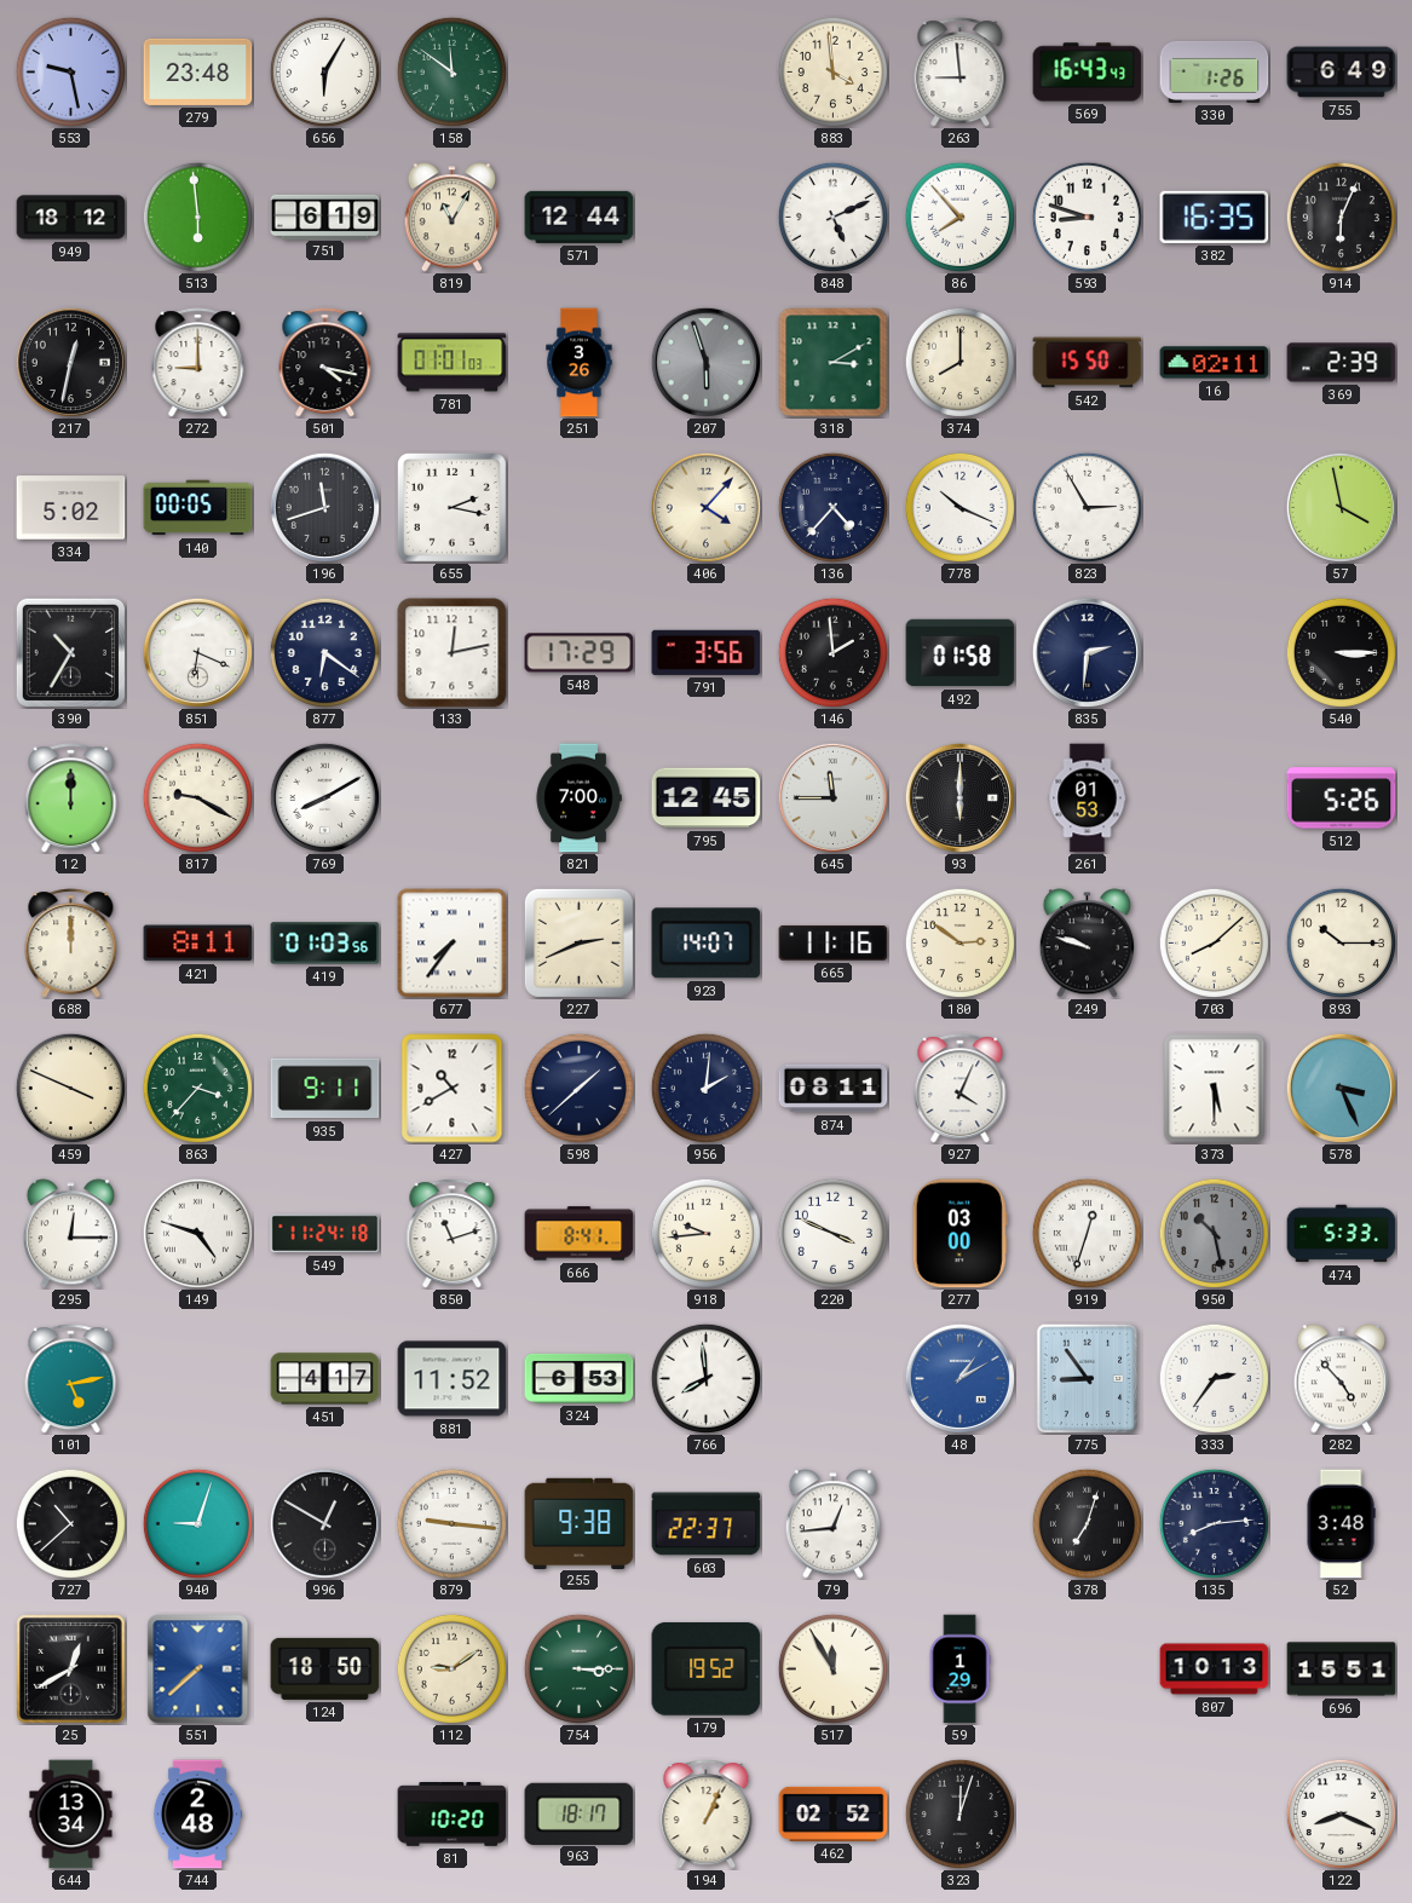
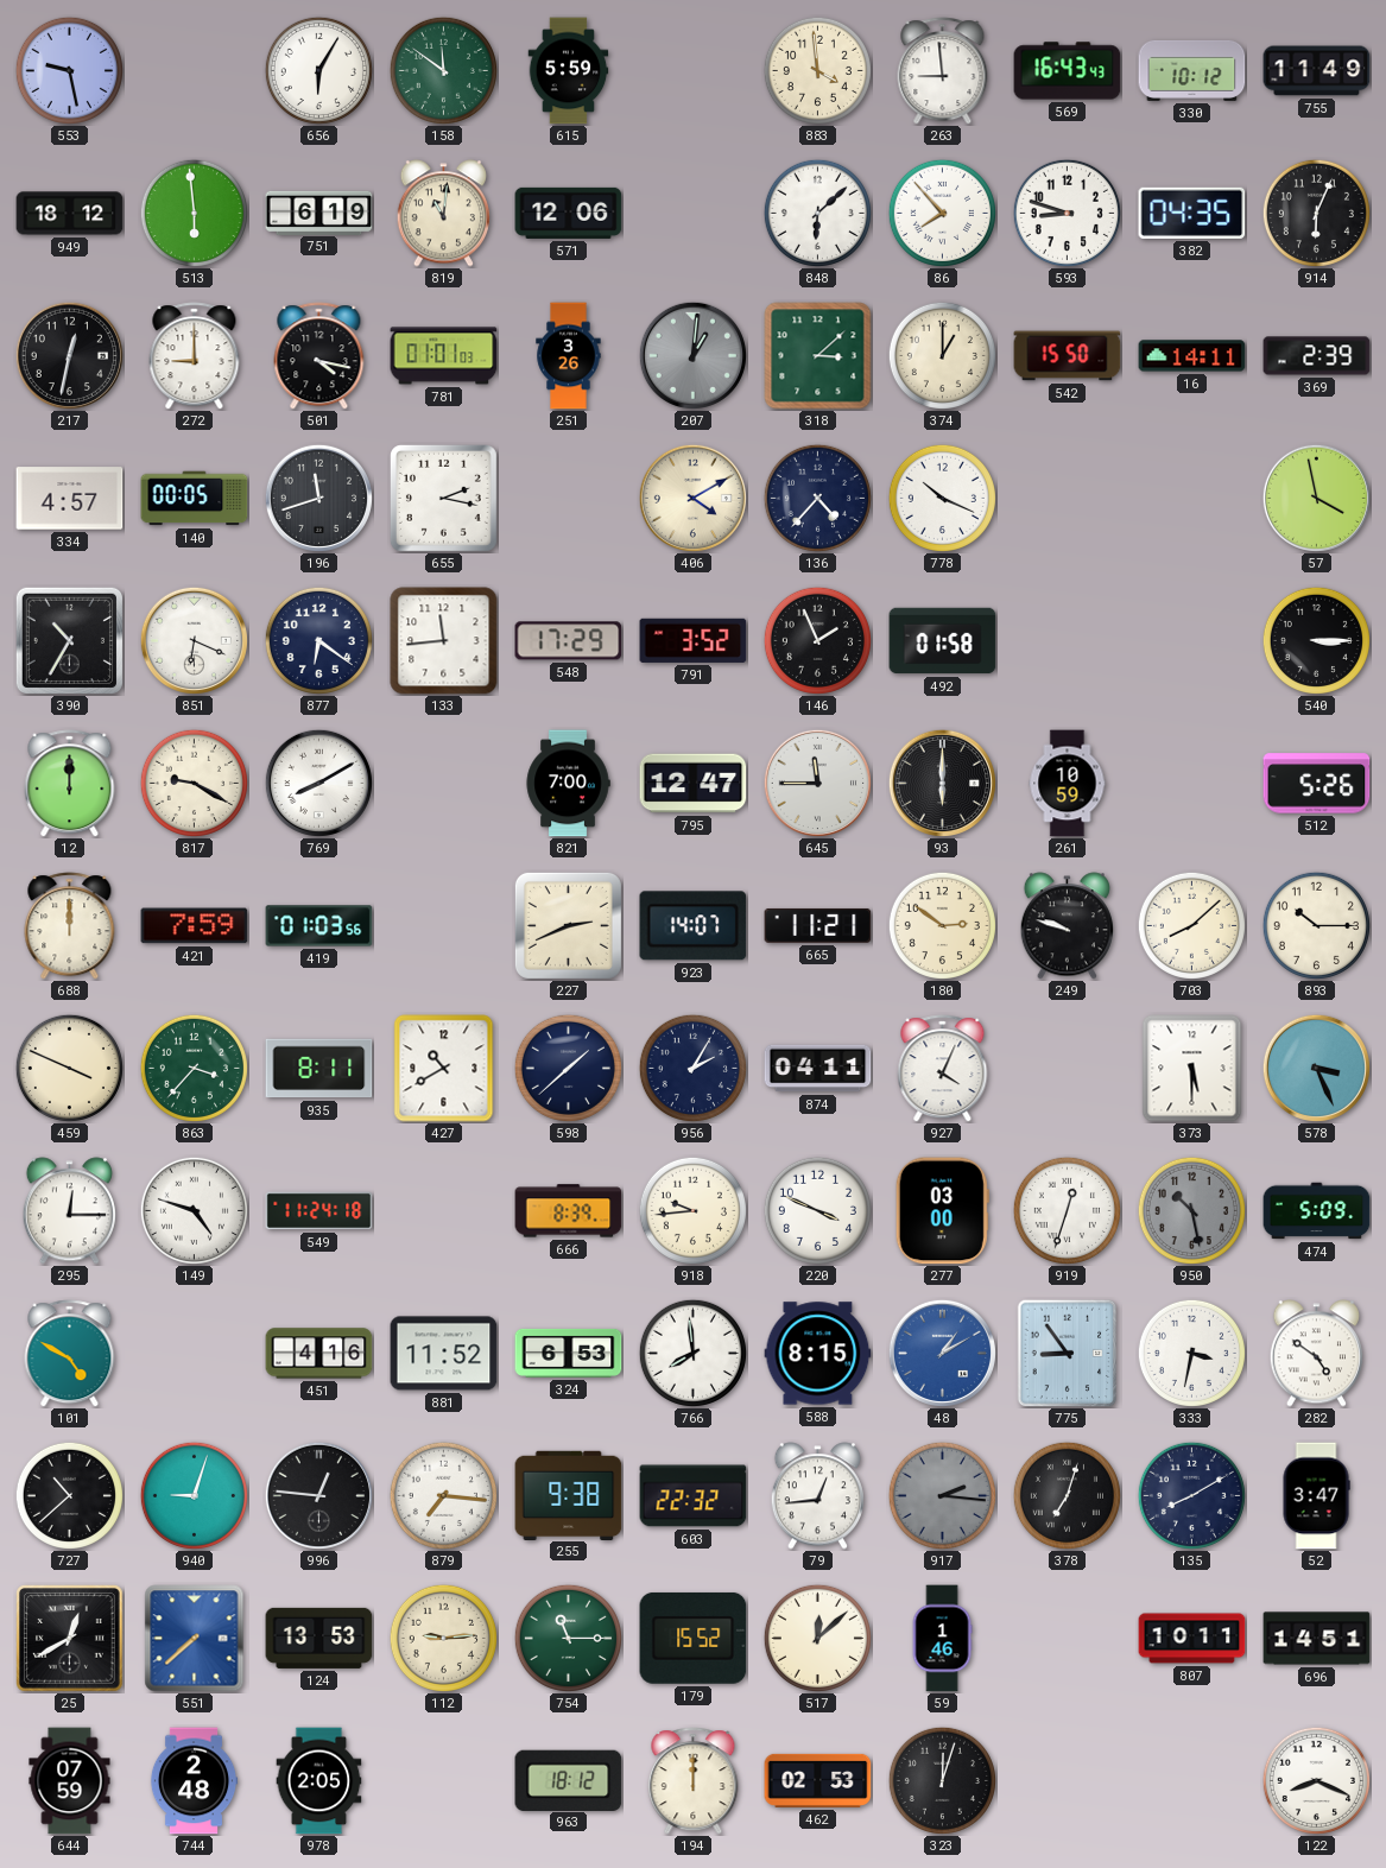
279: 23:48 -> none
615: none -> 5:59
330: 1:26 -> 10:12
755: 6:49 -> 11:49
819: 11:05 -> 11:01
571: 12:44 -> 12:06
848: 5:11 -> 6:08
382: 16:35 -> 04:35
207: 5:57 -> 1:01
318: 3:10 -> 3:08
374: 8:00 -> 1:00
16: 02:11 -> 14:11
334: 5:02 -> 4:57
406: 4:07 -> 4:10
823: 2:55 -> none
133: 12:13 -> 11:44
791: 3:56 -> 3:52
146: 1:59 -> 1:56
835: 2:31 -> none
795: 12:45 -> 12:47
261: 01:53 -> 10:59
421: 8:11 -> 7:59
677: 7:36 -> none
665: 11:16 -> 11:21
935: 9:11 -> 8:11
956: 2:01 -> 2:05
874: 08:11 -> 04:11
850: 11:12 -> none
666: 8:41 -> 8:39
474: 5:33 -> 5:09
101: 5:13 -> 4:50
451: 4:17 -> 4:16
588: none -> 8:15
333: 2:36 -> 3:32
282: 4:53 -> 4:51
996: 12:50 -> 12:46
879: 9:16 -> 7:16
603: 22:37 -> 22:32
917: none -> 2:16
135: 8:14 -> 8:10
52: 3:48 -> 3:47
124: 18:50 -> 13:53
112: 9:09 -> 9:14
754: 3:15 -> 11:15
179: 19:52 -> 15:52
517: 11:55 -> 12:08
59: 1:29 -> 1:46
807: 10:13 -> 10:11
696: 15:51 -> 14:51
644: 13:34 -> 07:59
978: none -> 2:05
81: 10:20 -> none
963: 18:17 -> 18:12
194: 1:04 -> 12:00
462: 02:52 -> 02:53
